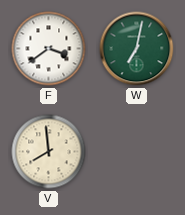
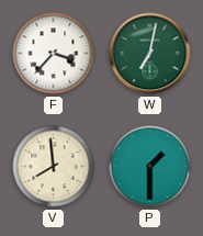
F: 3:39 -> 3:37
P: none -> 1:30
